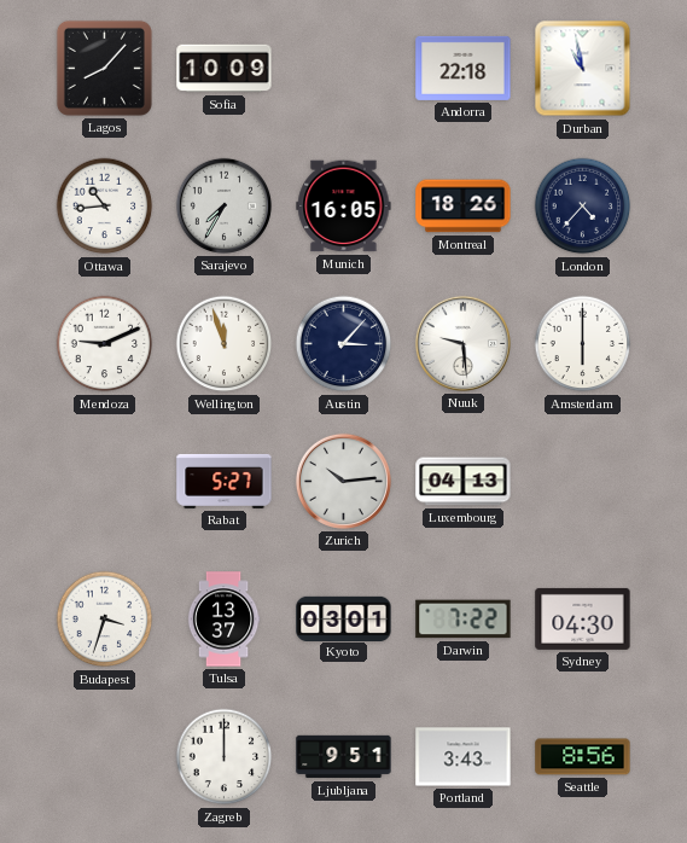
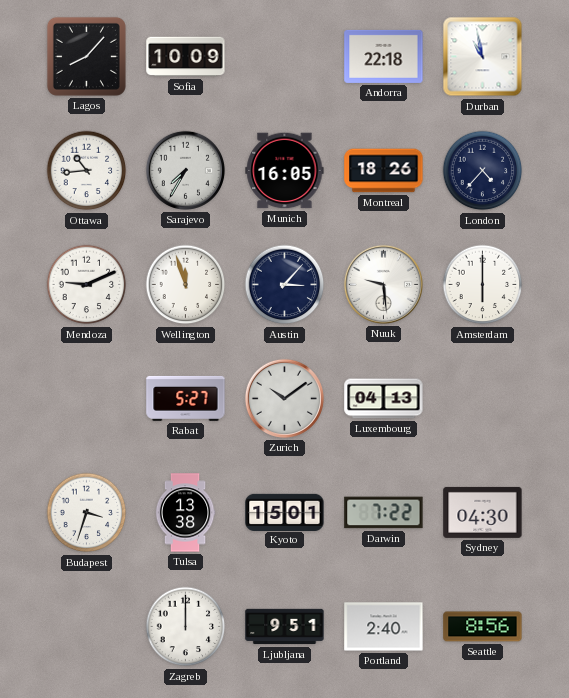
Zurich: 10:14 -> 10:09
Tulsa: 13:37 -> 13:38
Kyoto: 03:01 -> 15:01
Portland: 3:43 -> 2:40
